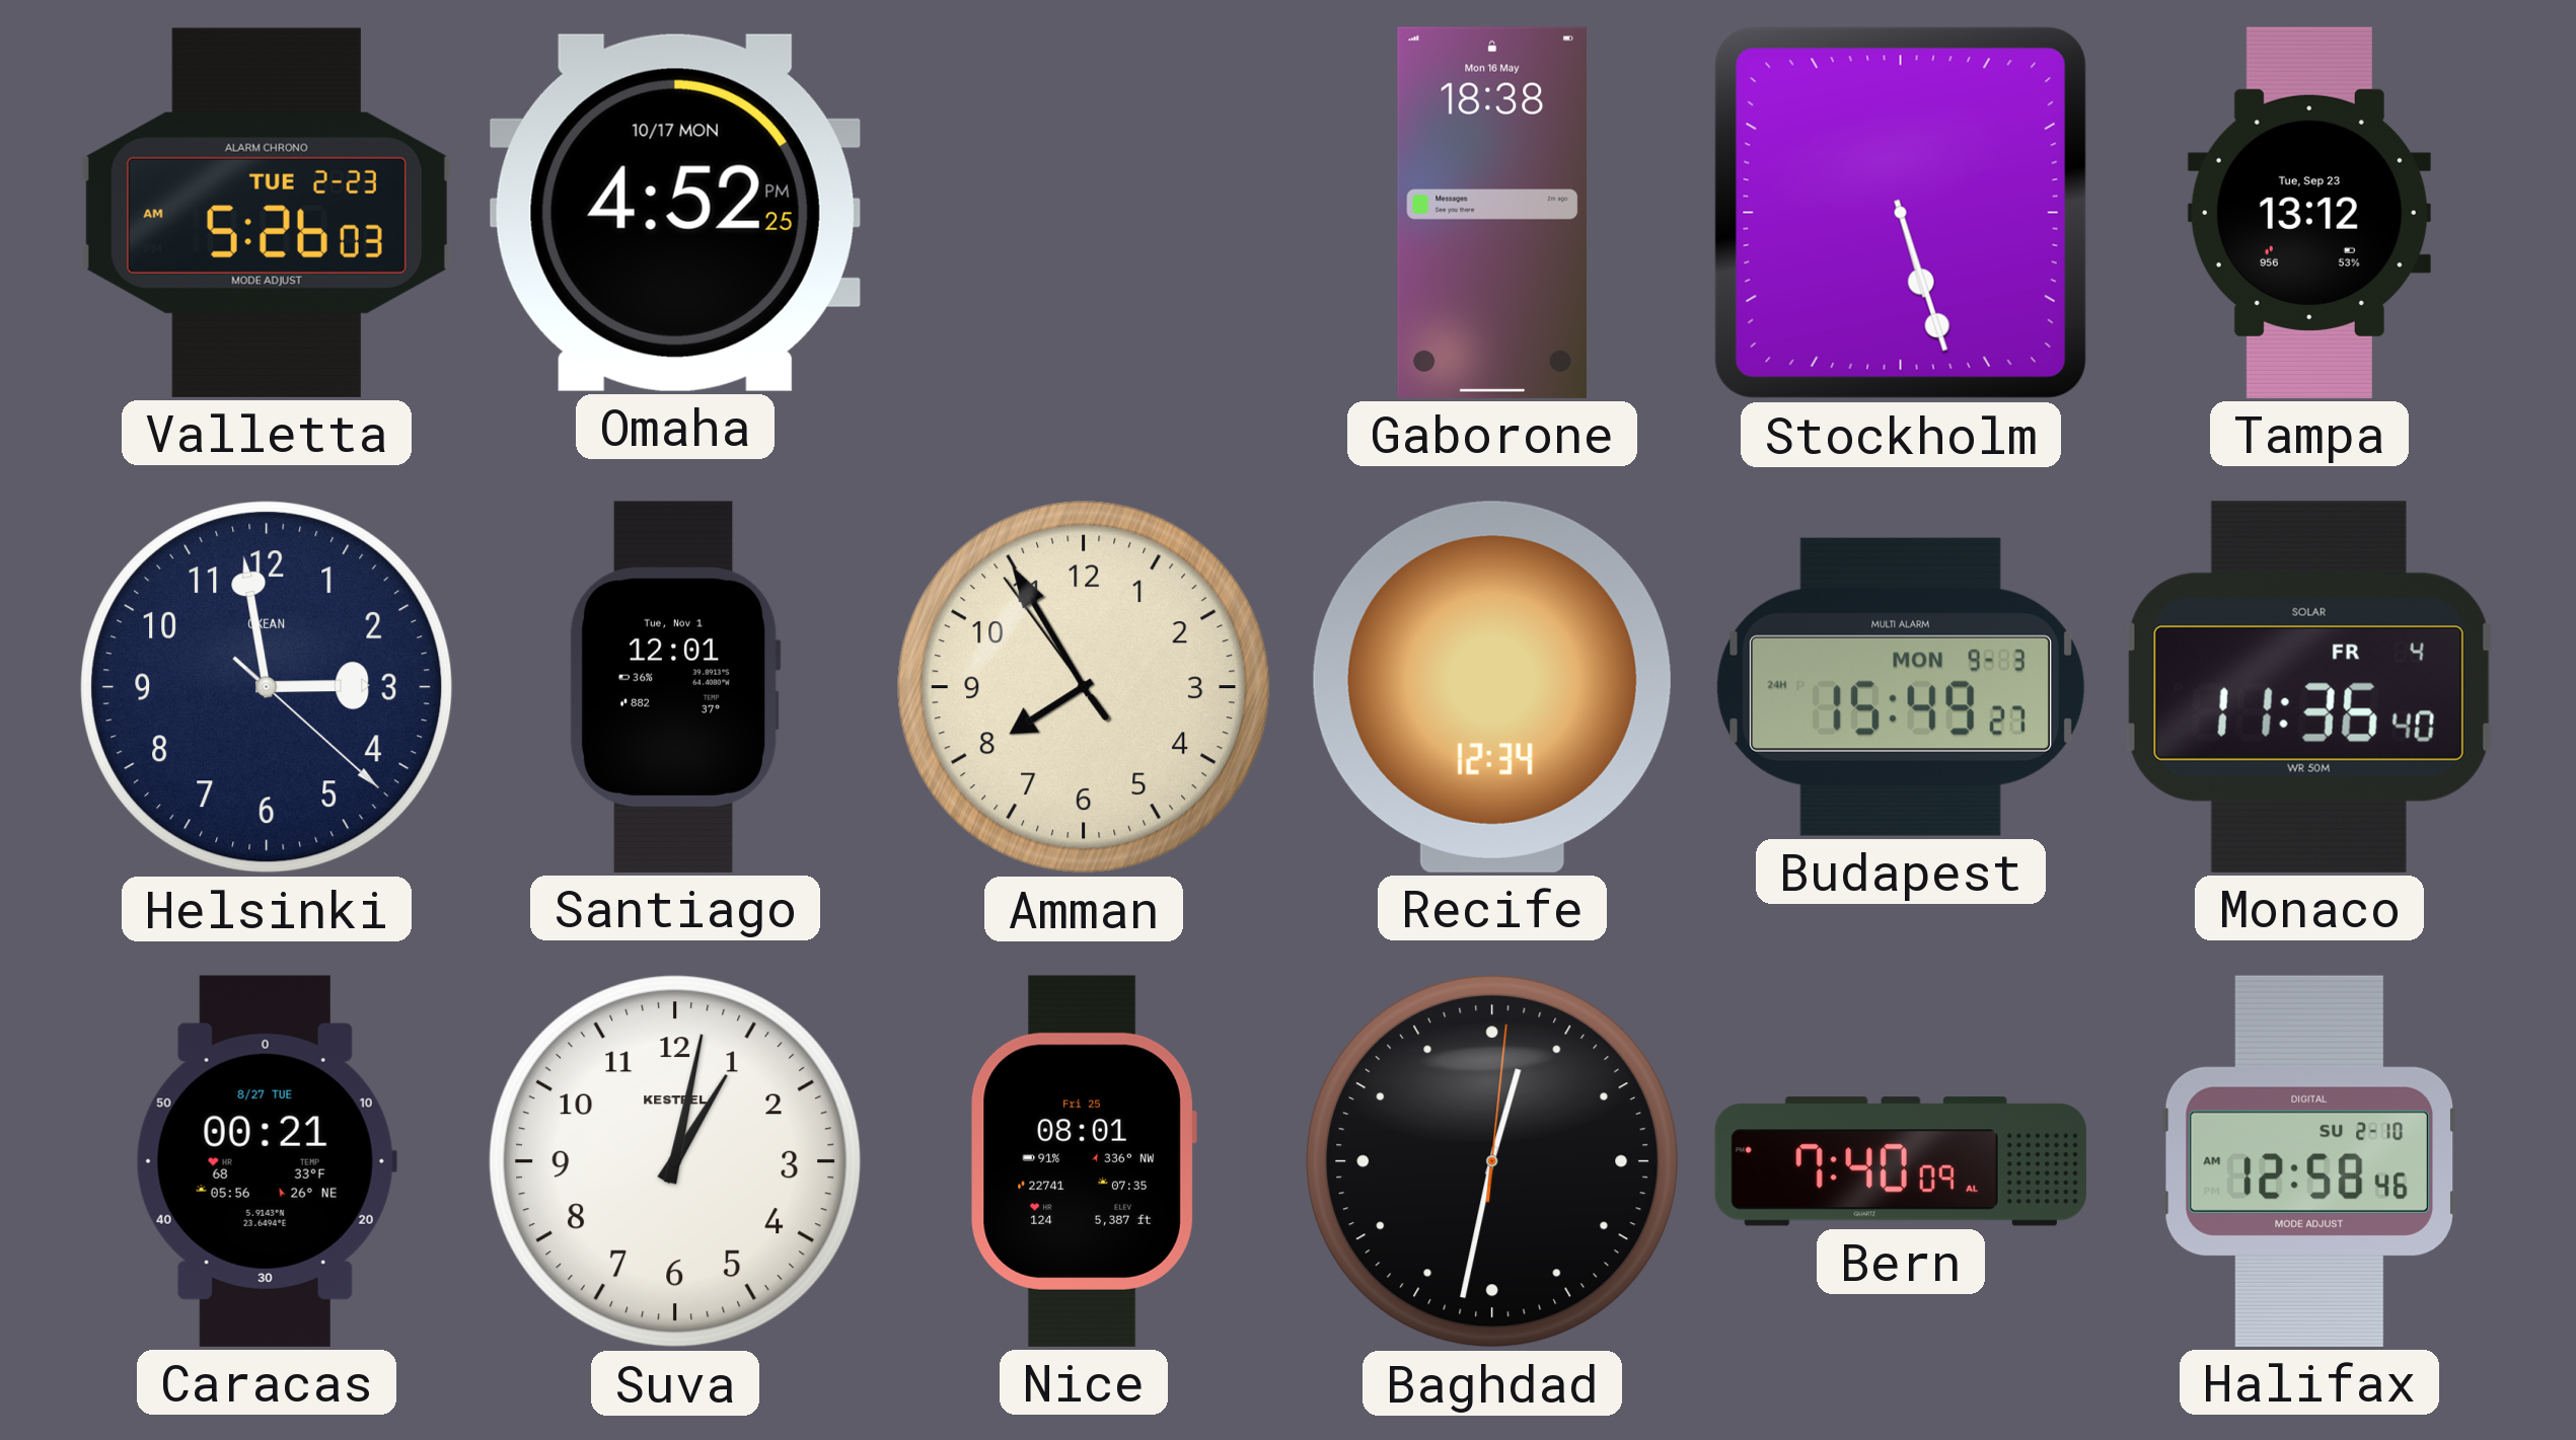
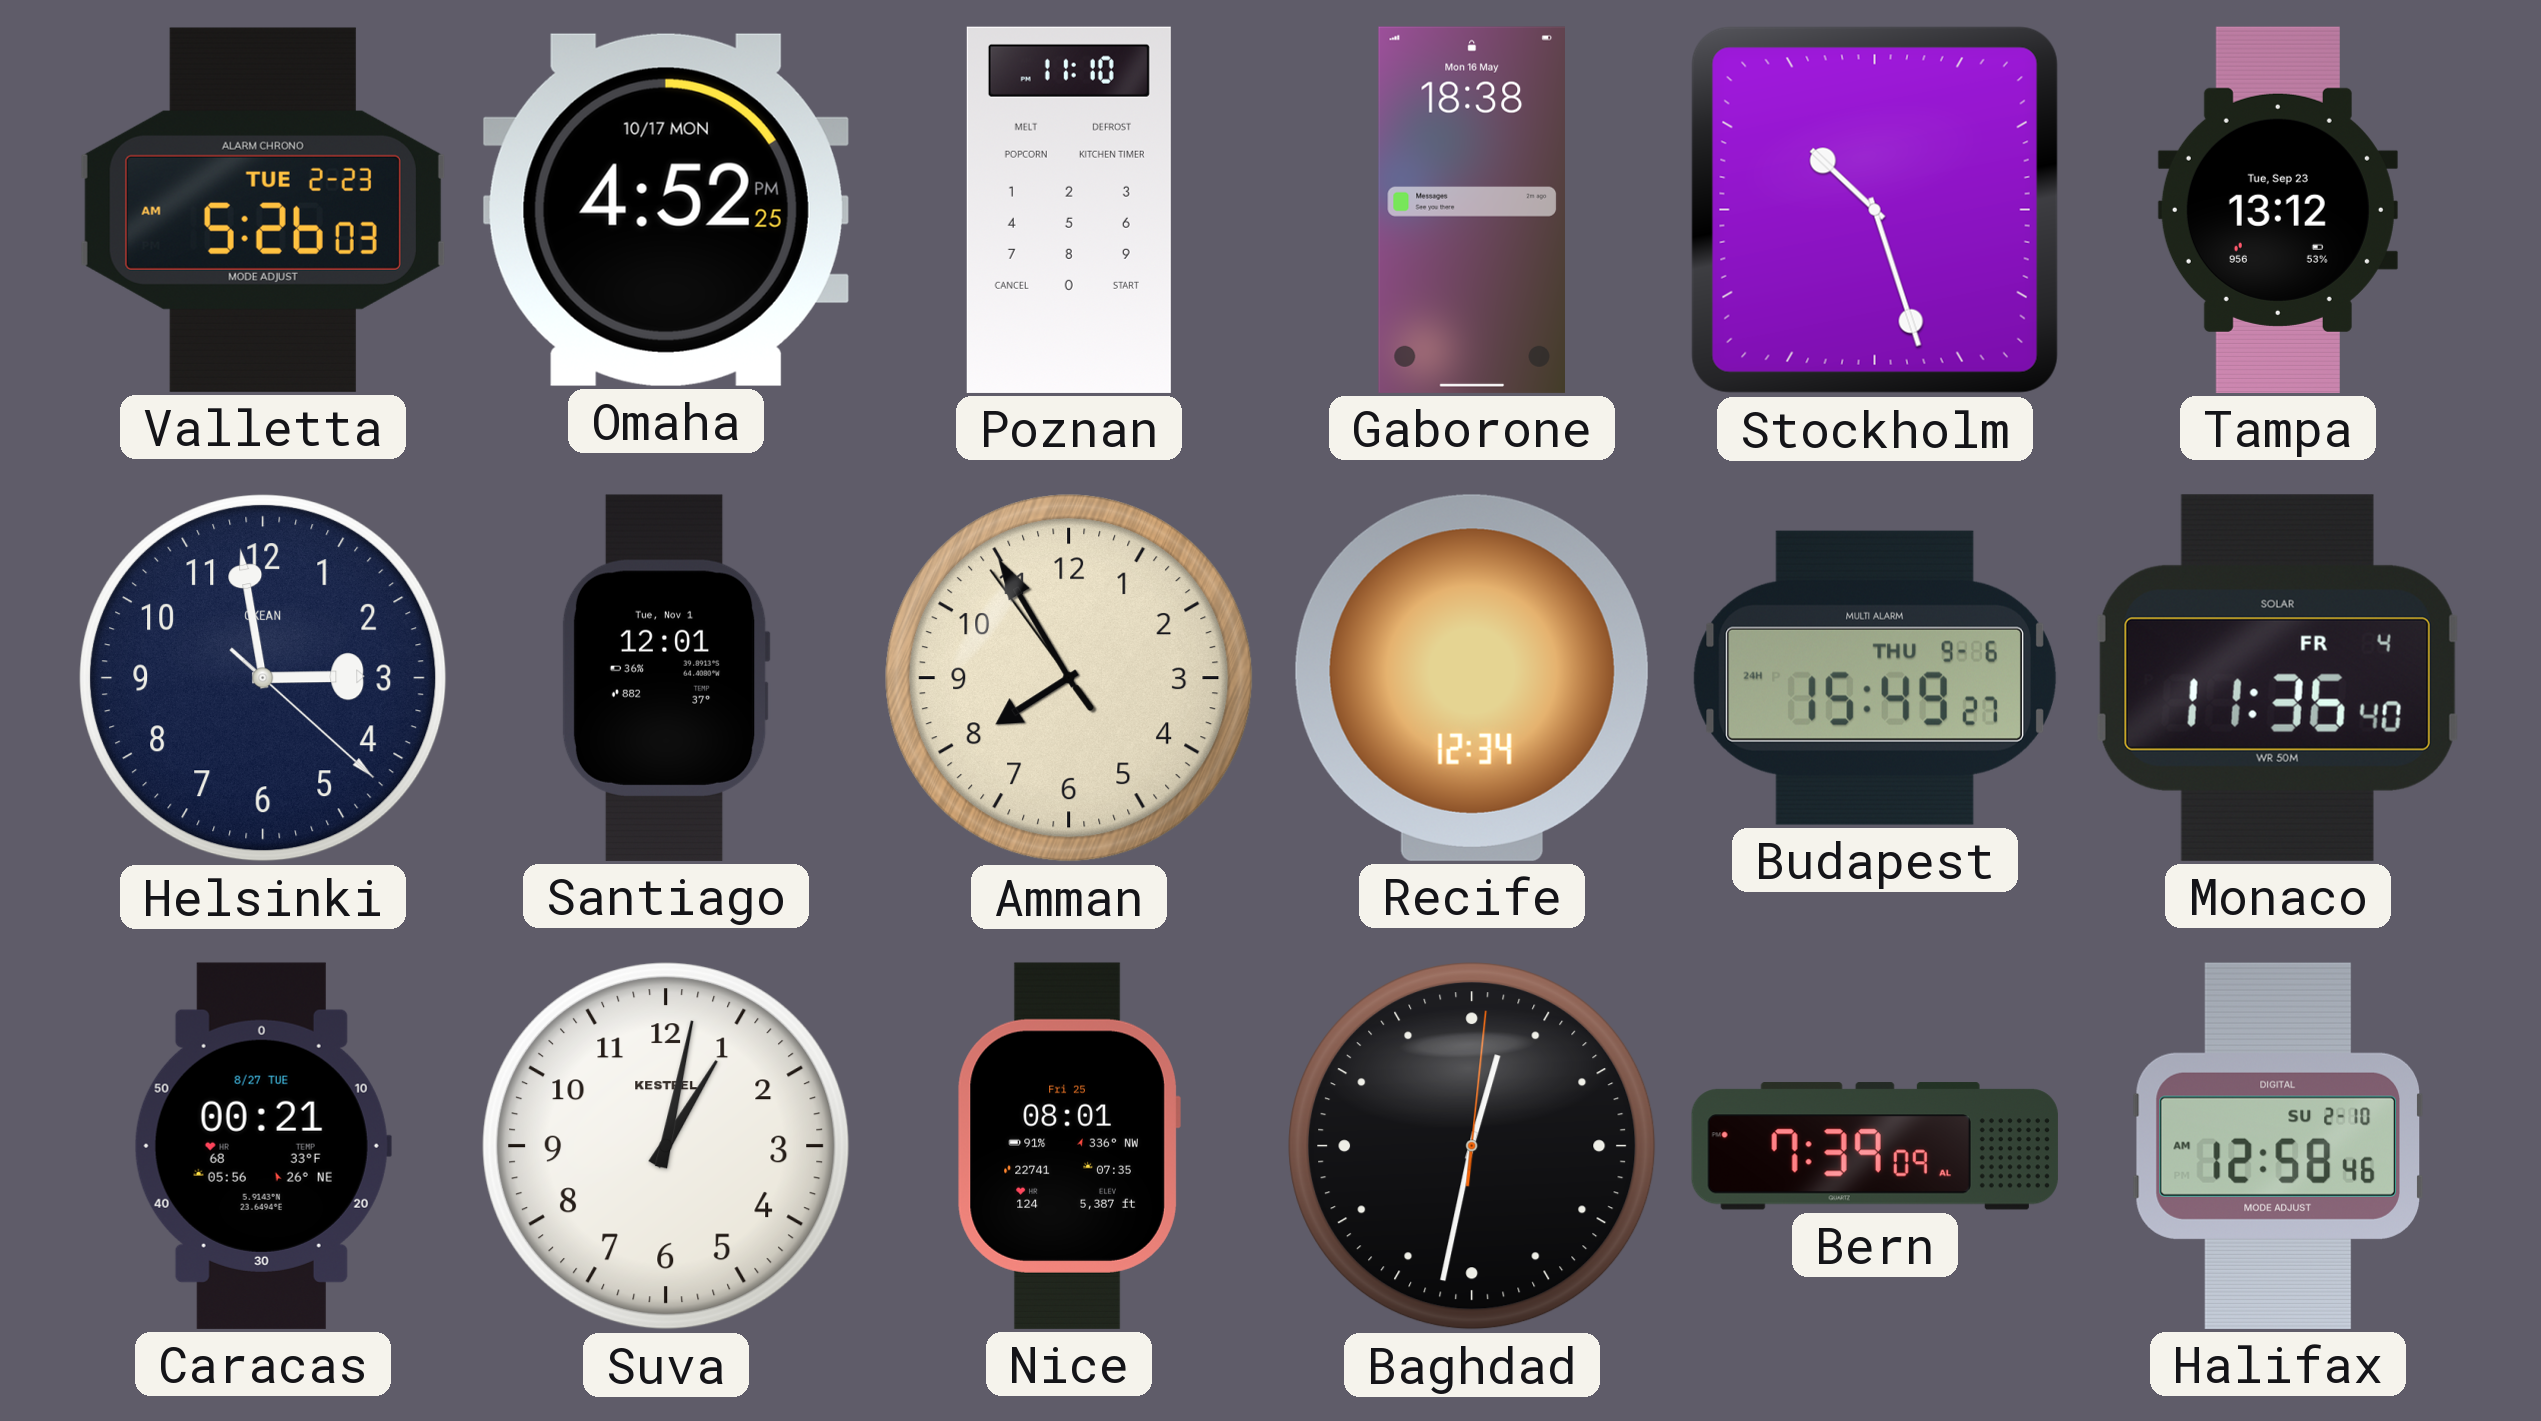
Poznan: none -> 11:10
Stockholm: 5:27 -> 10:27
Budapest date: MON 9-3 -> THU 9-6
Bern: 7:40 -> 7:39
